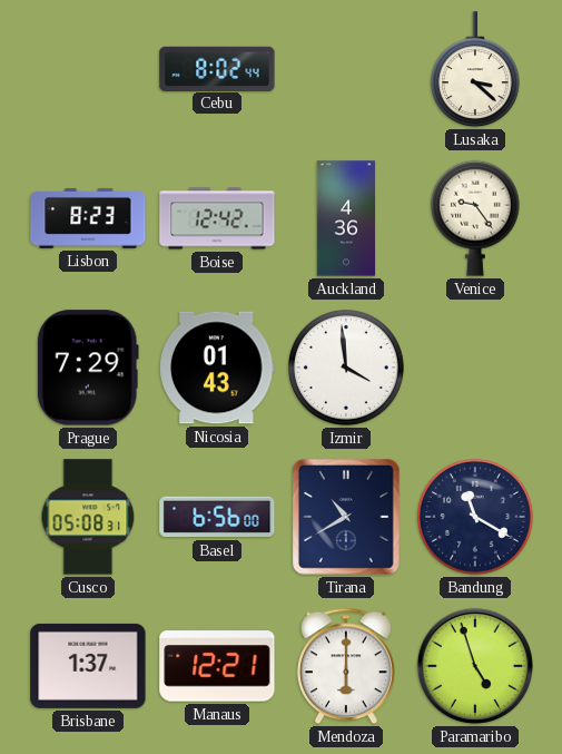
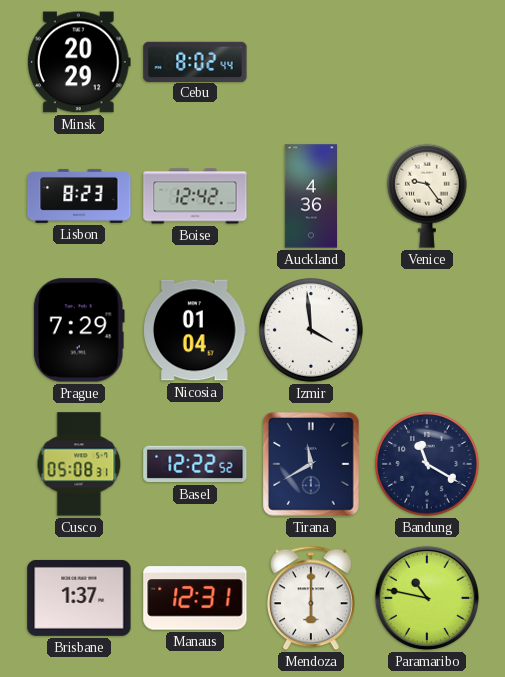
Minsk: none -> 20:29
Lusaka: 3:22 -> none
Nicosia: 01:43 -> 01:04
Basel: 6:56 -> 12:22
Tirana: 10:40 -> 11:40
Manaus: 12:21 -> 12:31
Paramaribo: 4:57 -> 10:47
